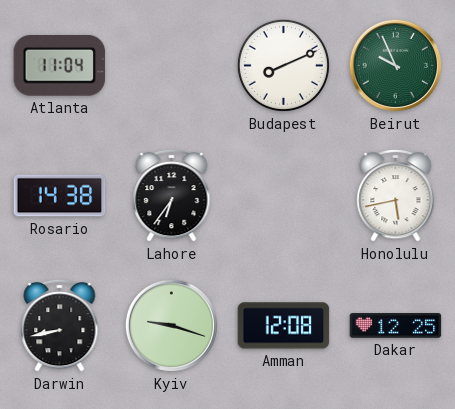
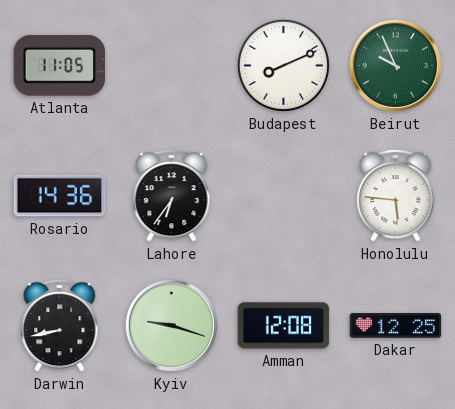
Atlanta: 11:04 -> 11:05
Rosario: 14:38 -> 14:36
Honolulu: 5:43 -> 5:46
